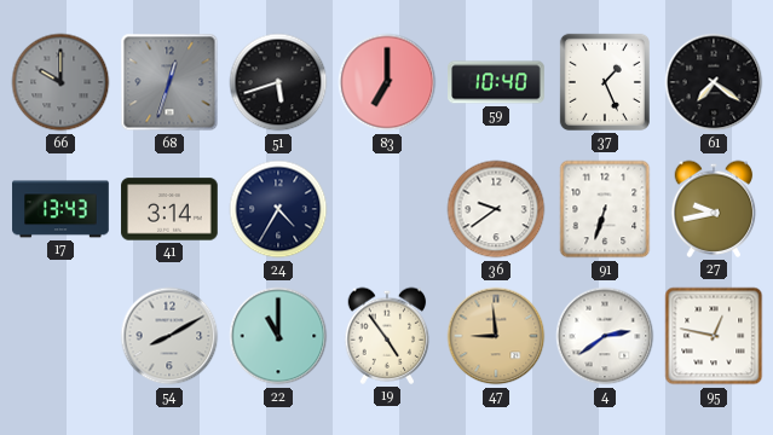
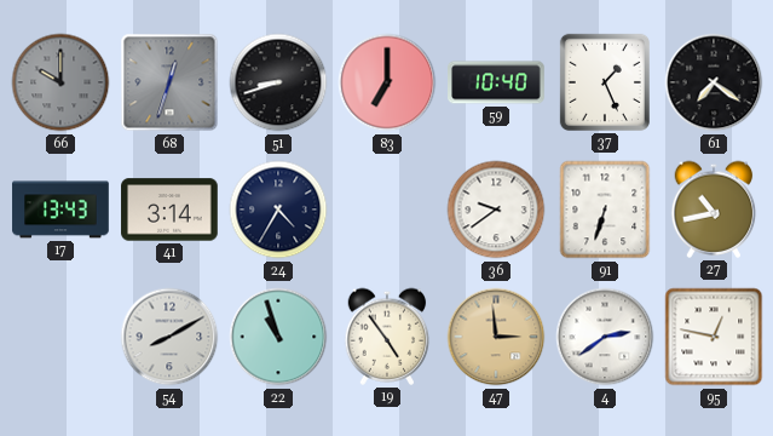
51: 5:42 -> 8:42
27: 9:43 -> 10:43
22: 11:00 -> 10:57
47: 8:59 -> 2:59
